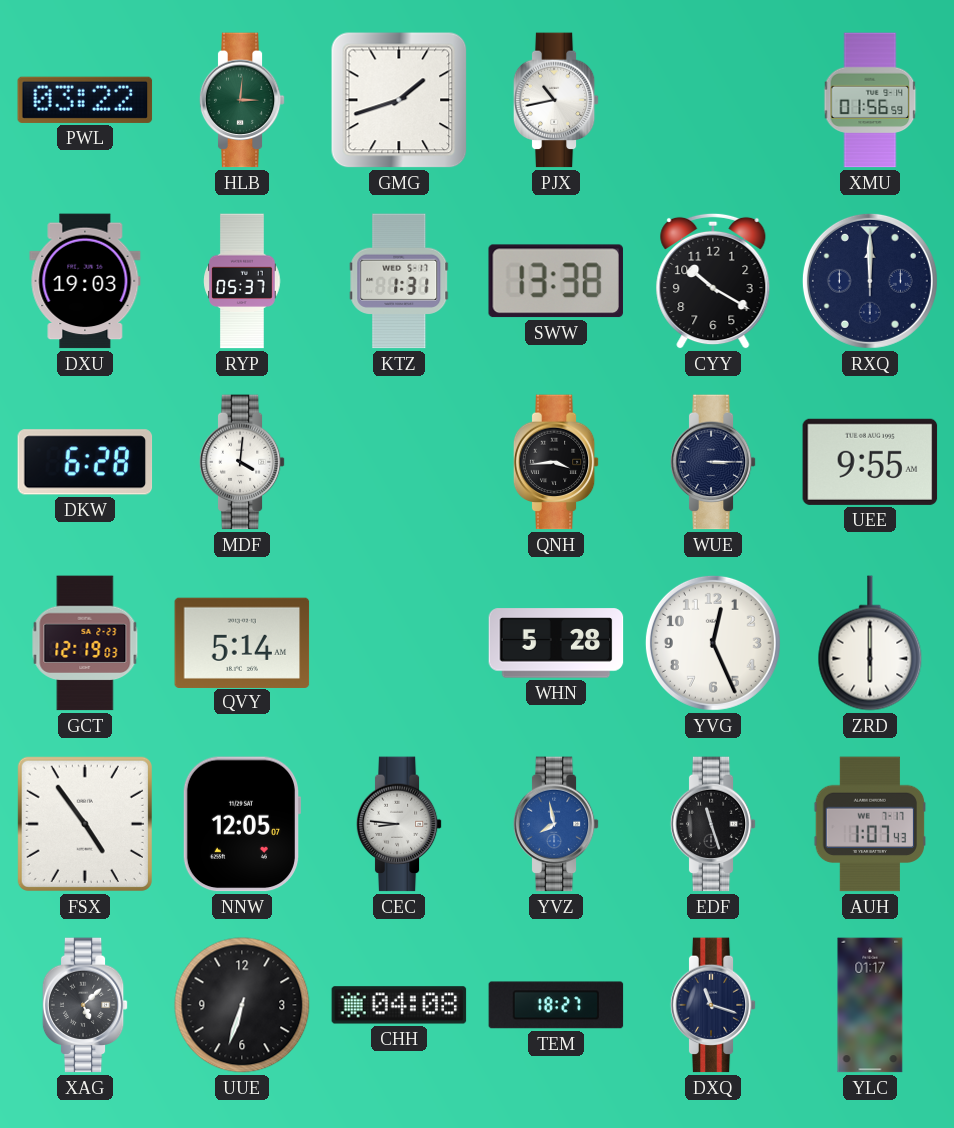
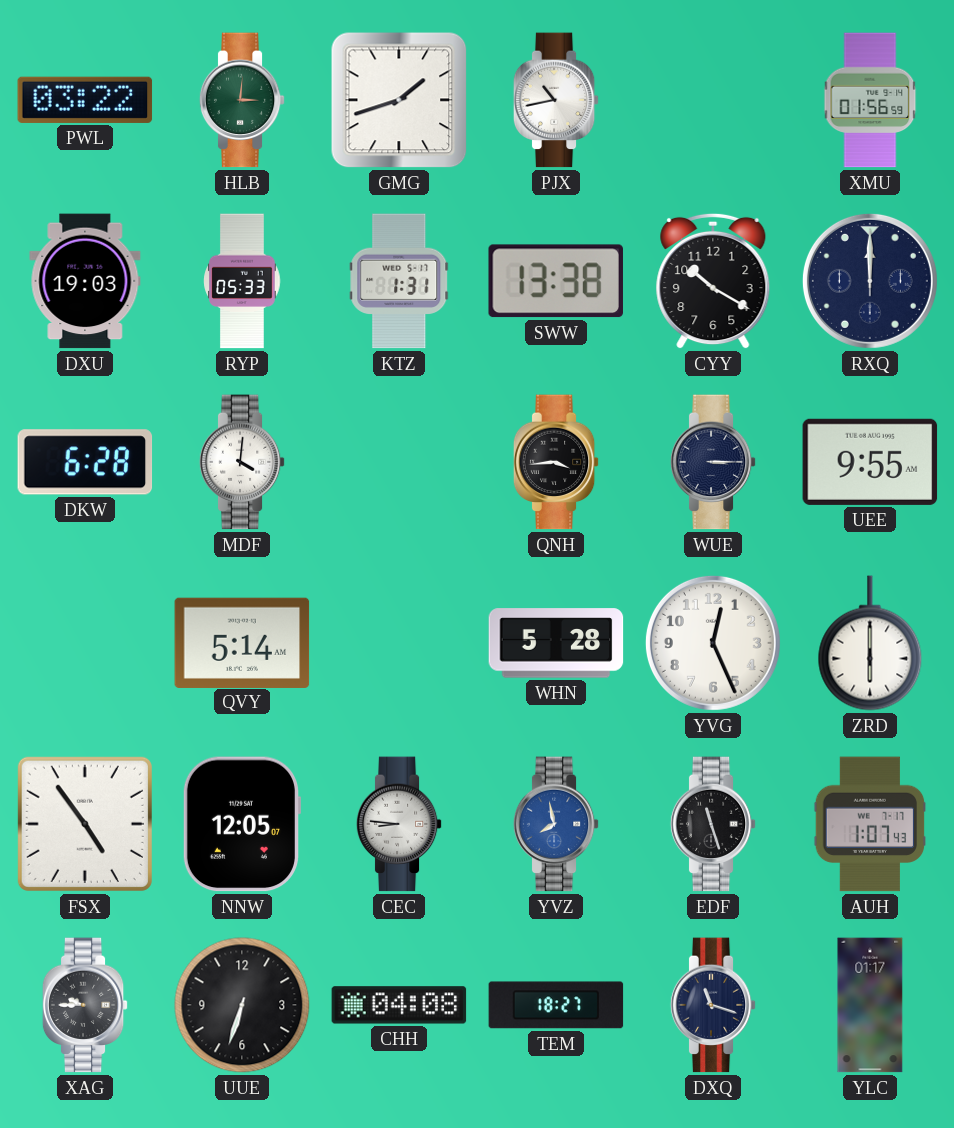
RYP: 05:37 -> 05:33
GCT: 12:19 -> none
XAG: 5:08 -> 9:45
